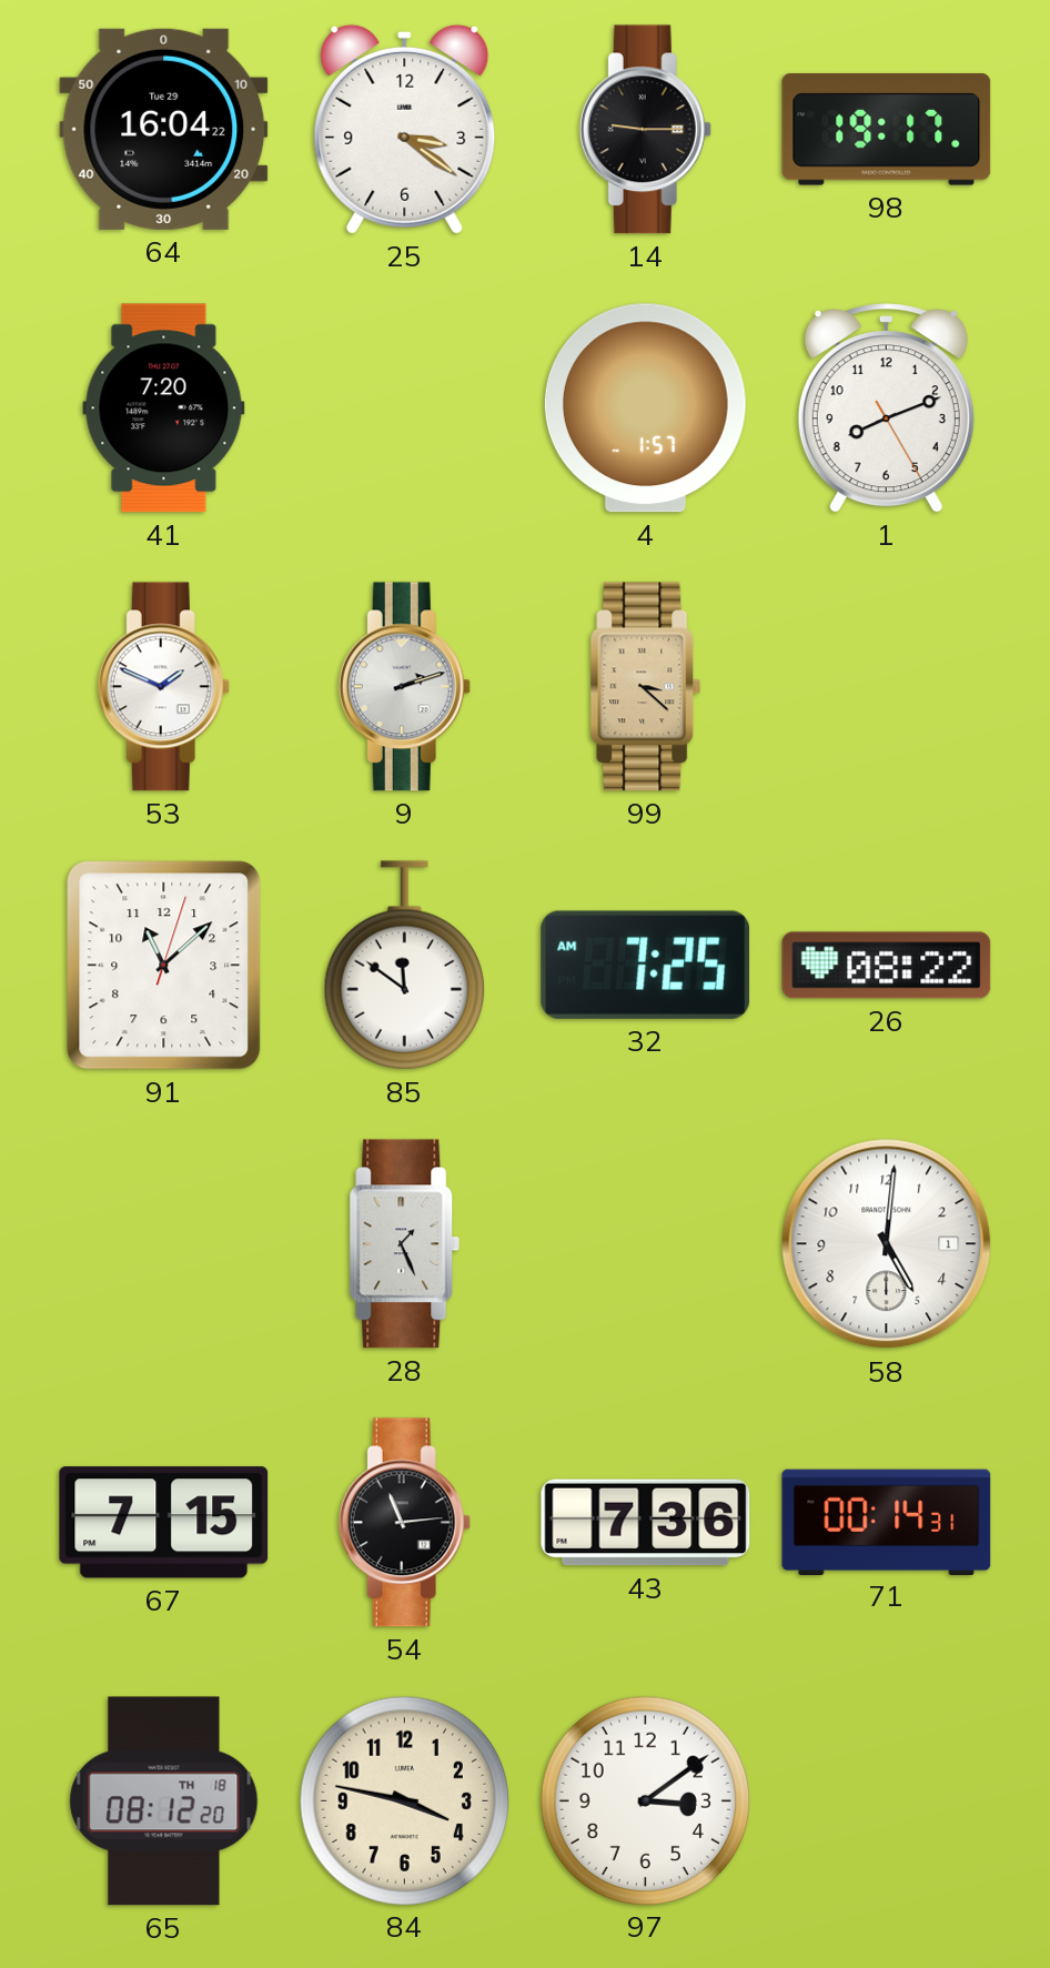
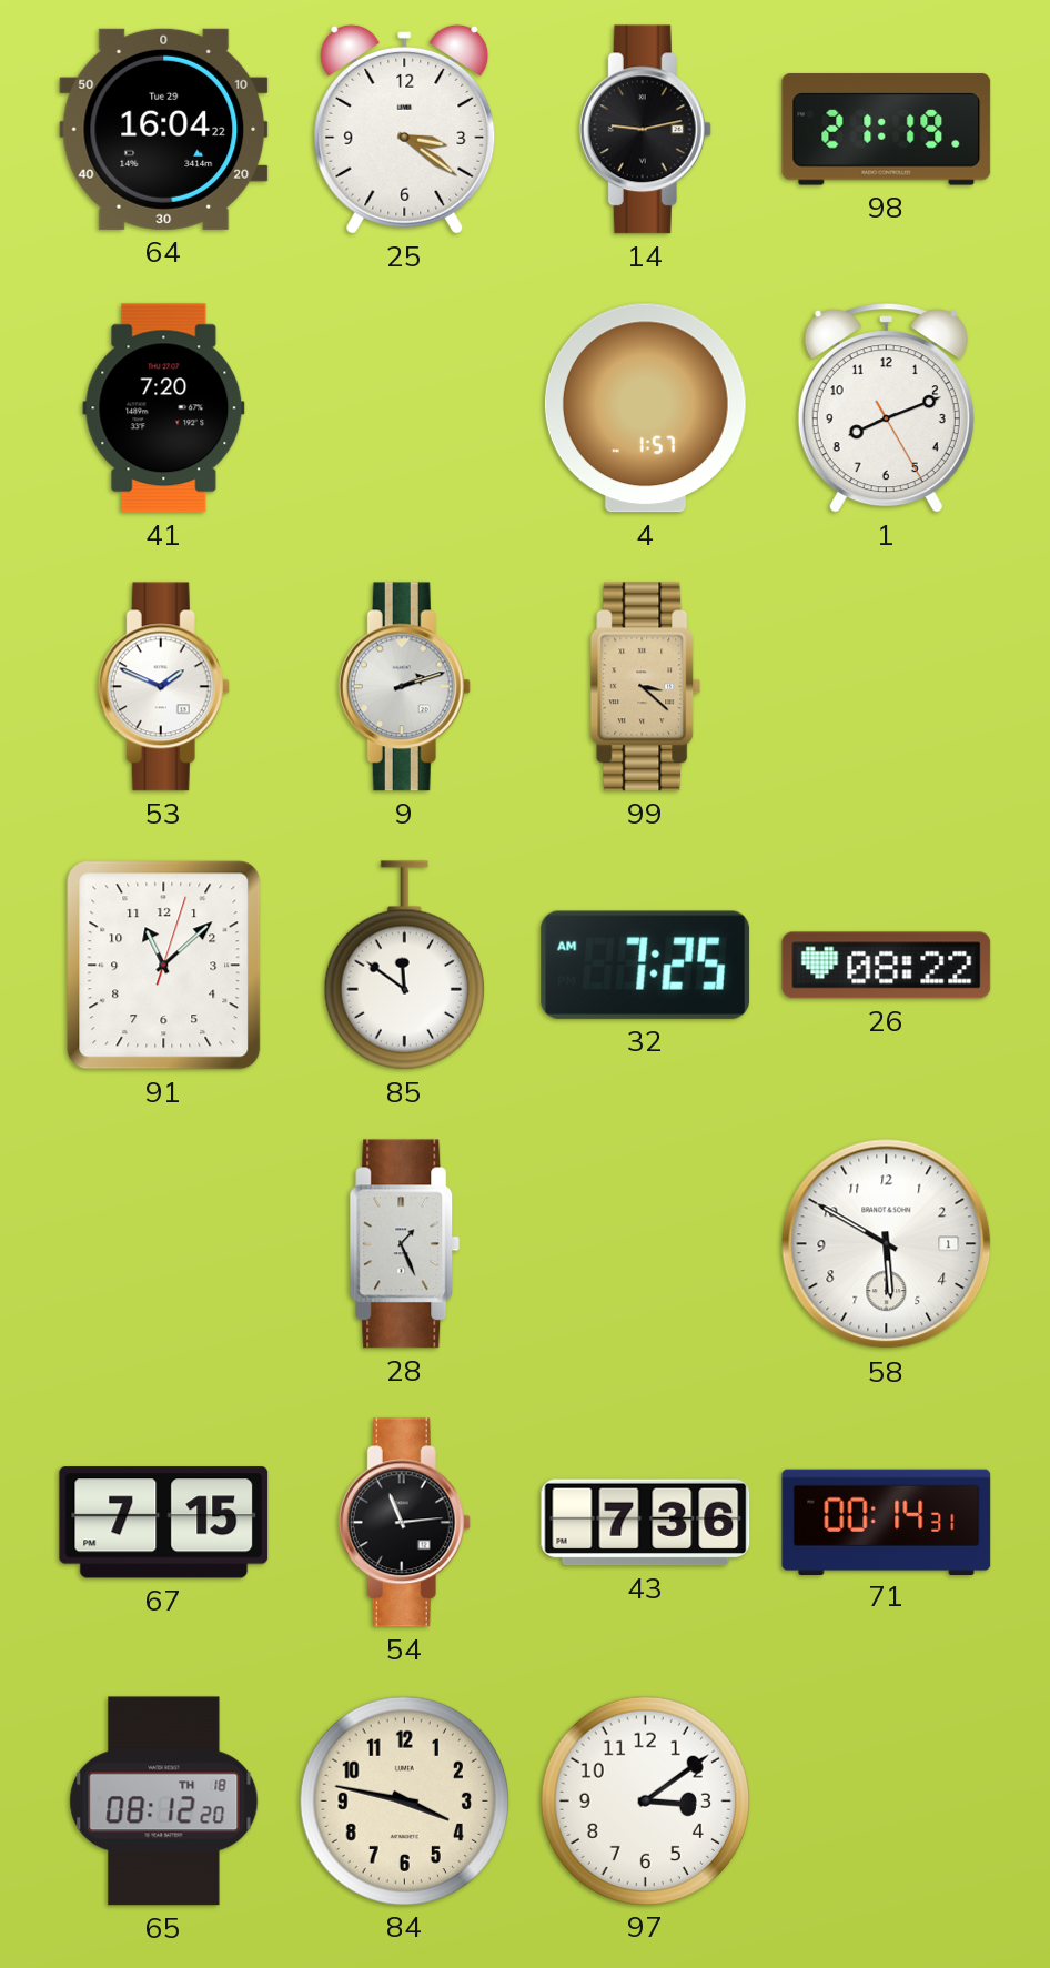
14: 9:15 -> 9:13
98: 19:17 -> 21:19
58: 5:01 -> 5:50
